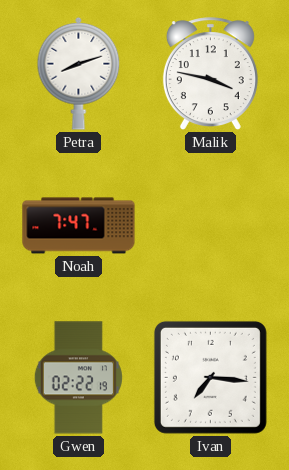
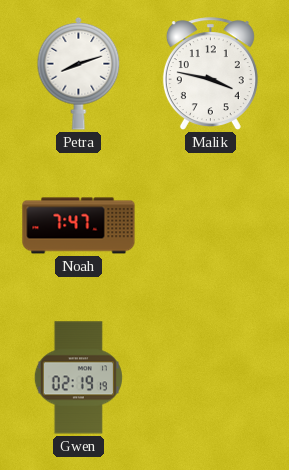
Gwen: 02:22 -> 02:19
Ivan: 7:16 -> none
